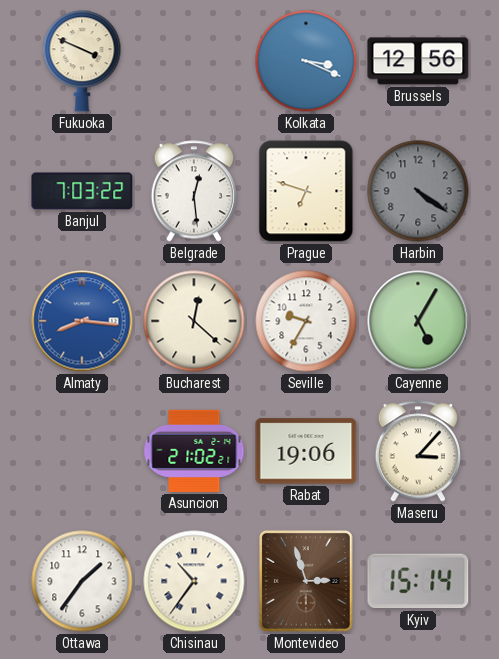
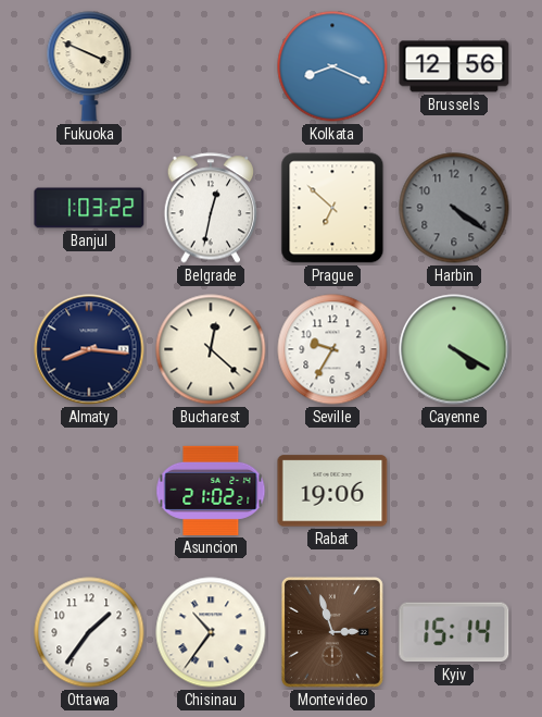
Kolkata: 3:19 -> 8:19
Banjul: 7:03 -> 1:03
Belgrade: 12:29 -> 12:32
Prague: 6:48 -> 6:52
Almaty dial: blue -> navy
Cayenne: 5:05 -> 4:20
Maseru: 3:07 -> none
